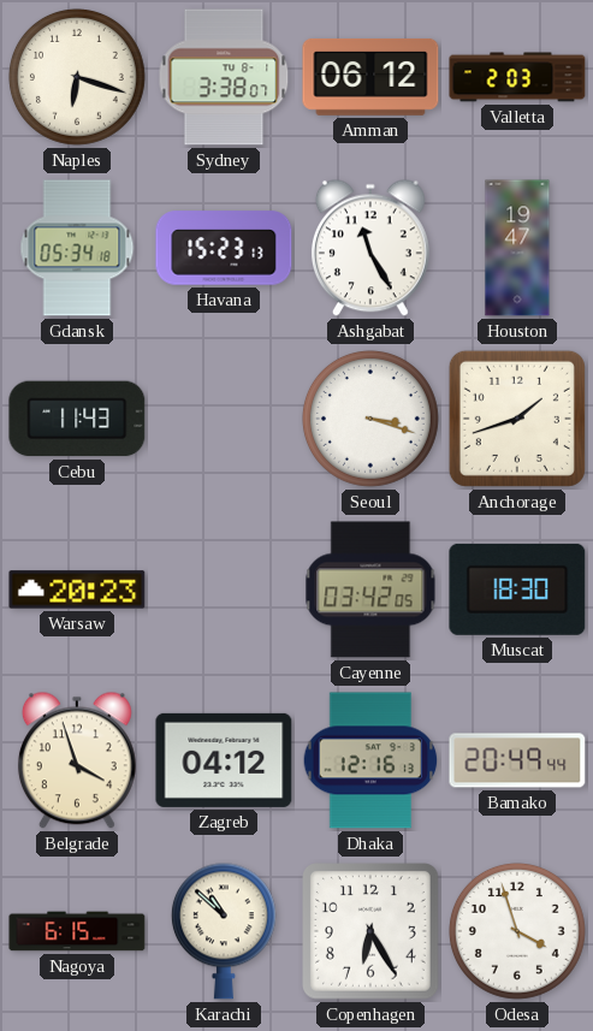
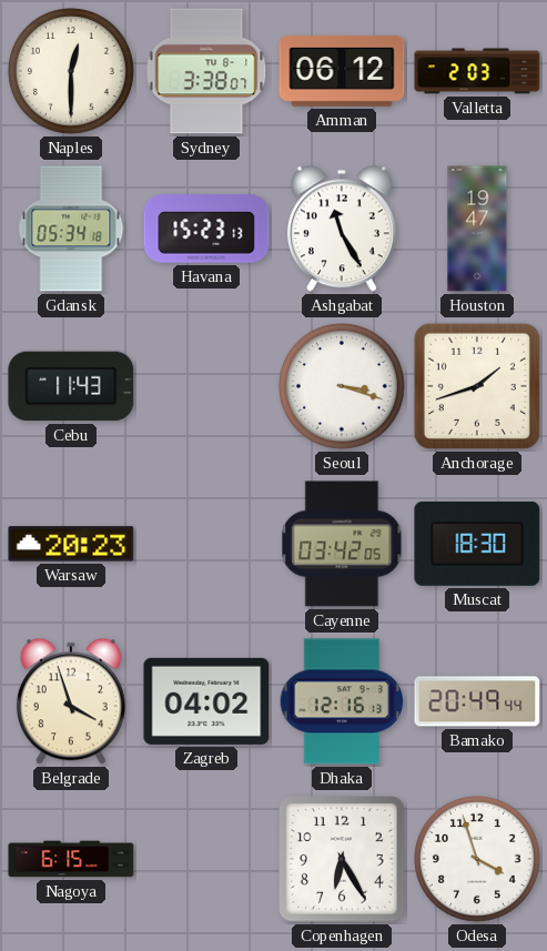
Naples: 6:18 -> 12:30
Zagreb: 04:12 -> 04:02
Karachi: 10:52 -> none
